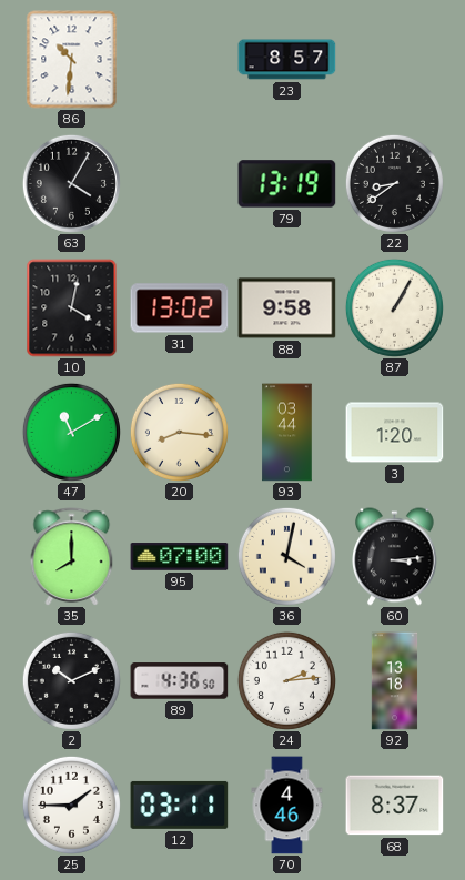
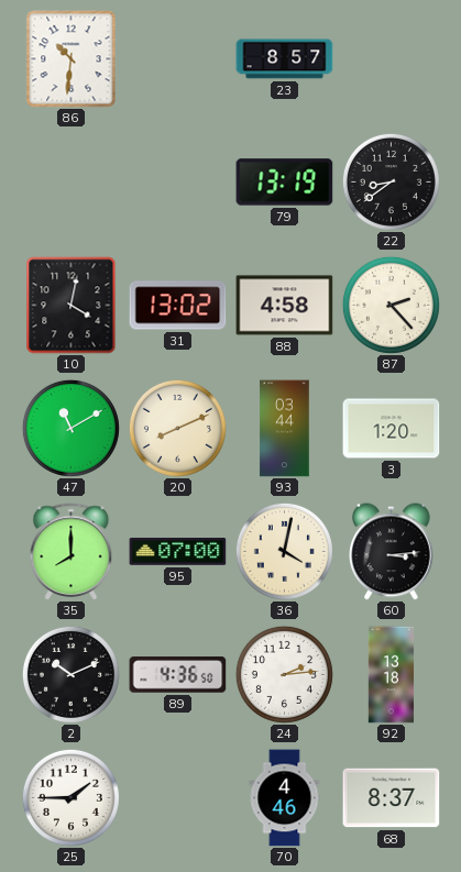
63: 4:05 -> none
88: 9:58 -> 4:58
87: 1:05 -> 2:23
20: 8:16 -> 8:11
12: 03:11 -> none
